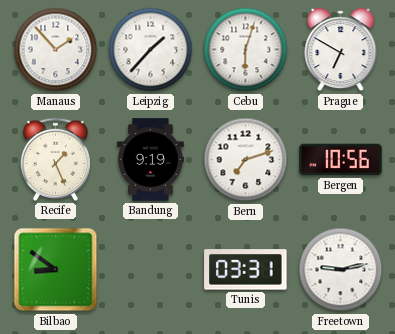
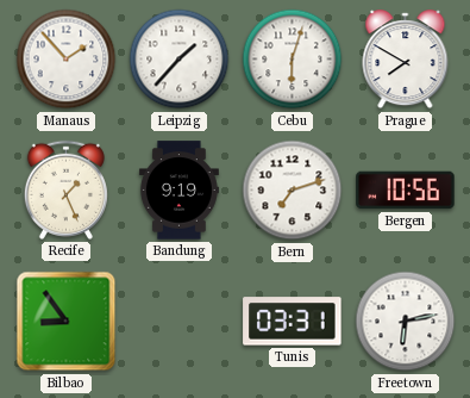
Prague: 6:50 -> 7:50
Bilbao: 8:51 -> 8:54
Freetown: 9:13 -> 6:13
